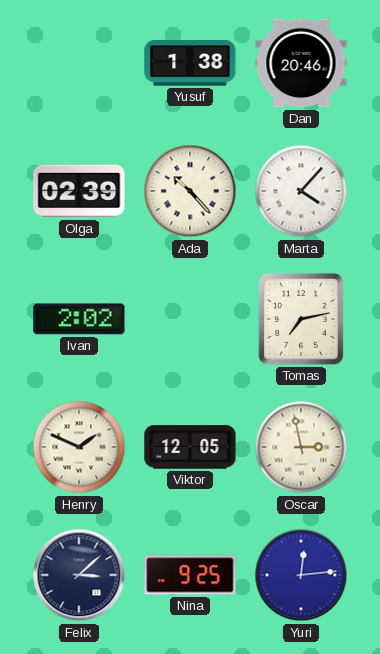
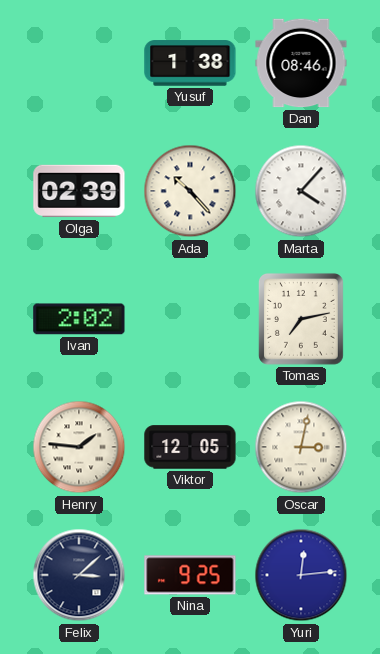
Dan: 20:46 -> 08:46
Henry: 1:49 -> 1:46
Oscar: 2:58 -> 3:02
